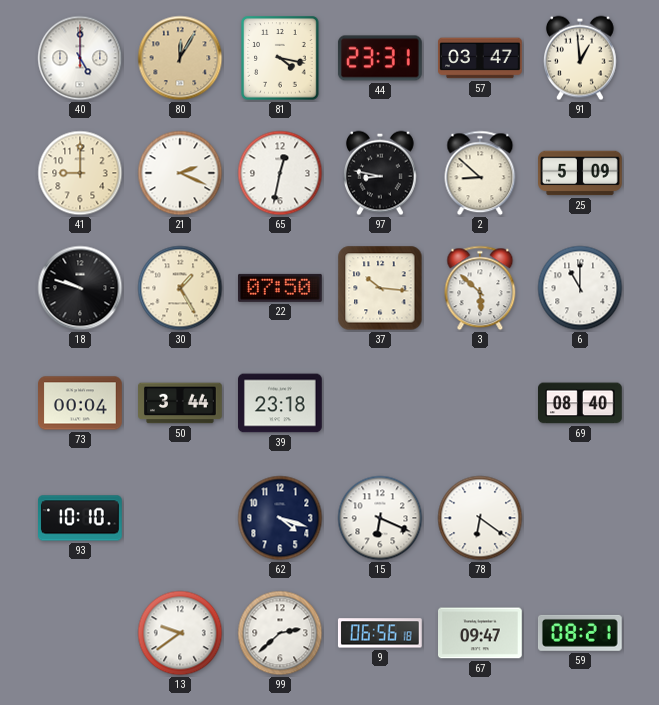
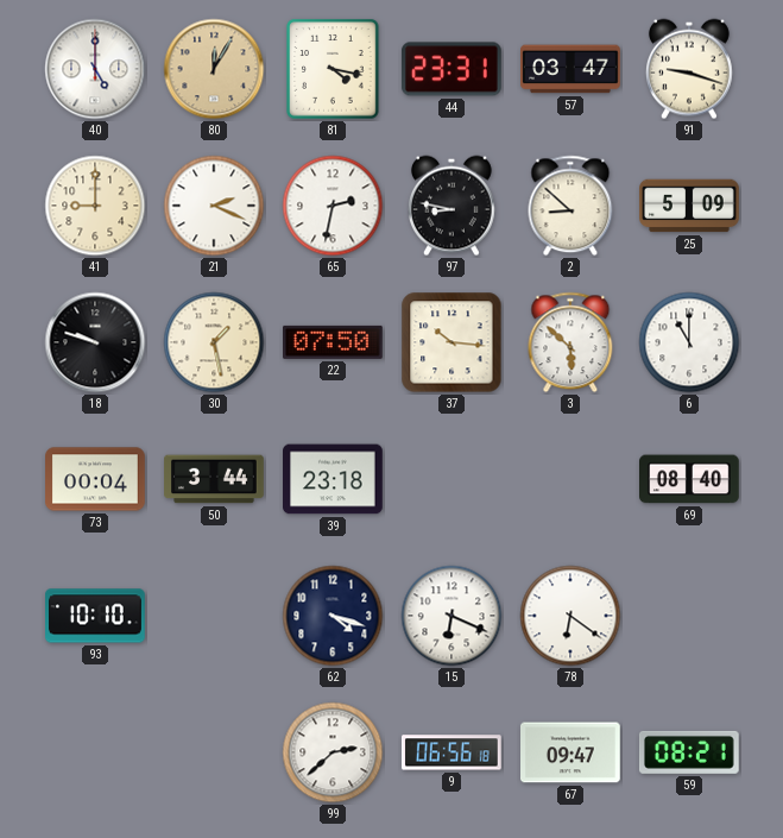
91: 12:59 -> 9:18
65: 12:32 -> 2:32
30: 1:25 -> 1:28
13: 9:39 -> none
